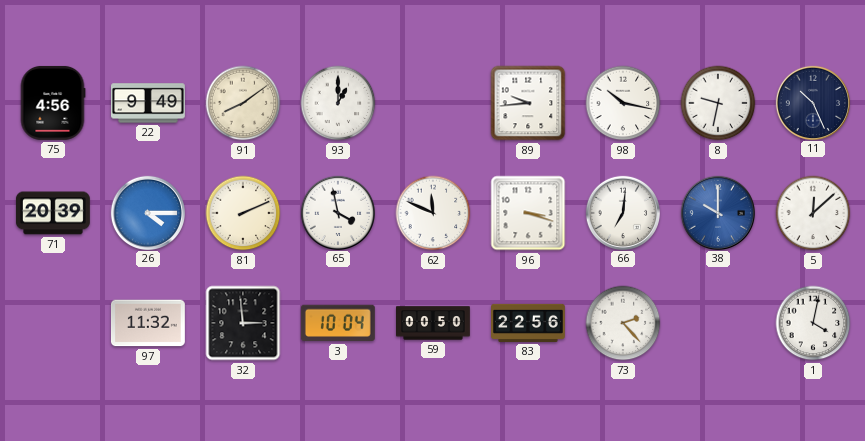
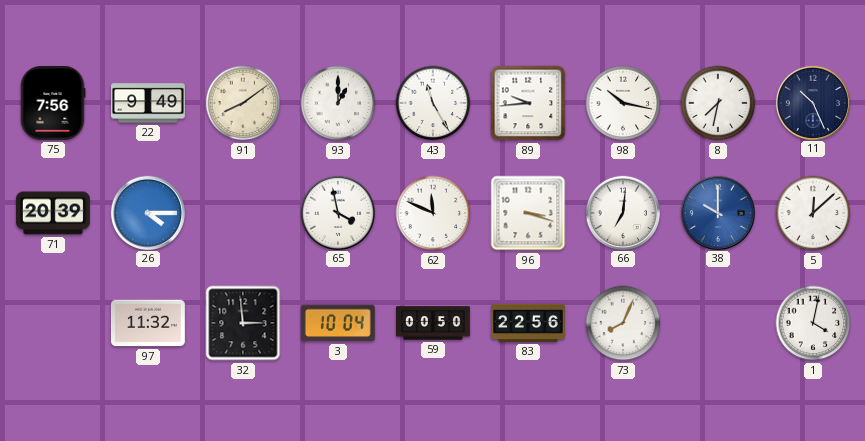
75: 4:56 -> 7:56
43: none -> 11:25
8: 9:32 -> 7:32
81: 2:11 -> none
73: 2:23 -> 8:04
